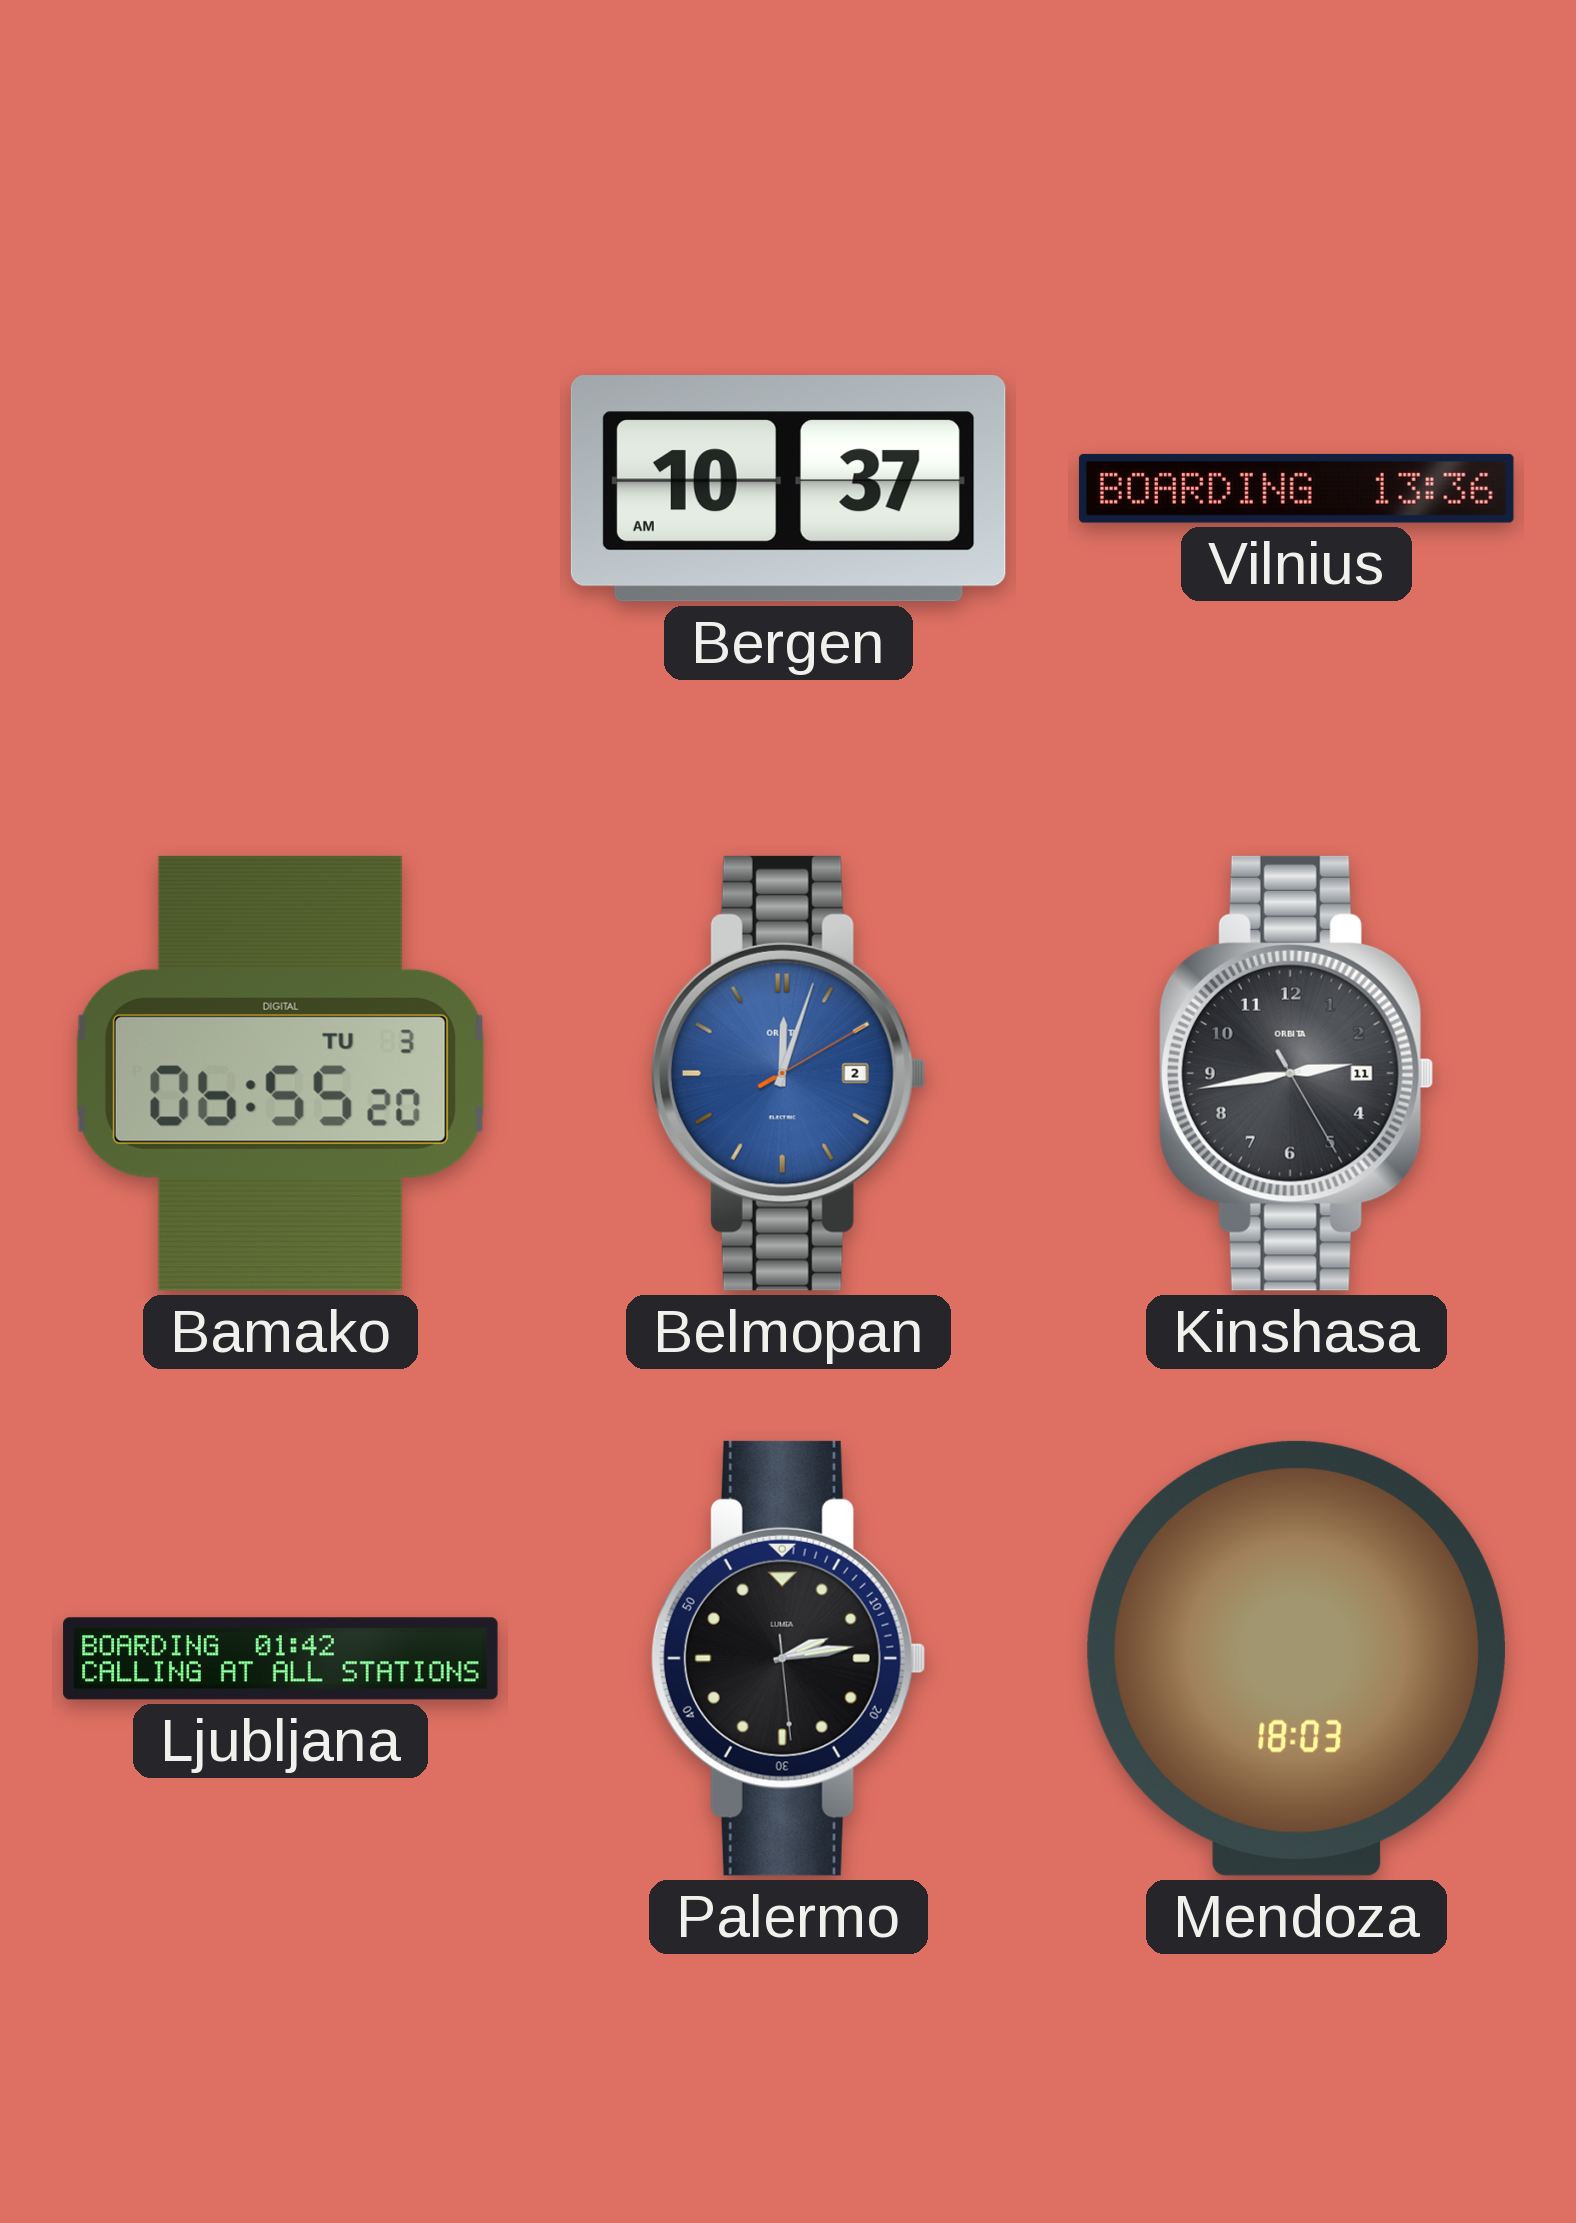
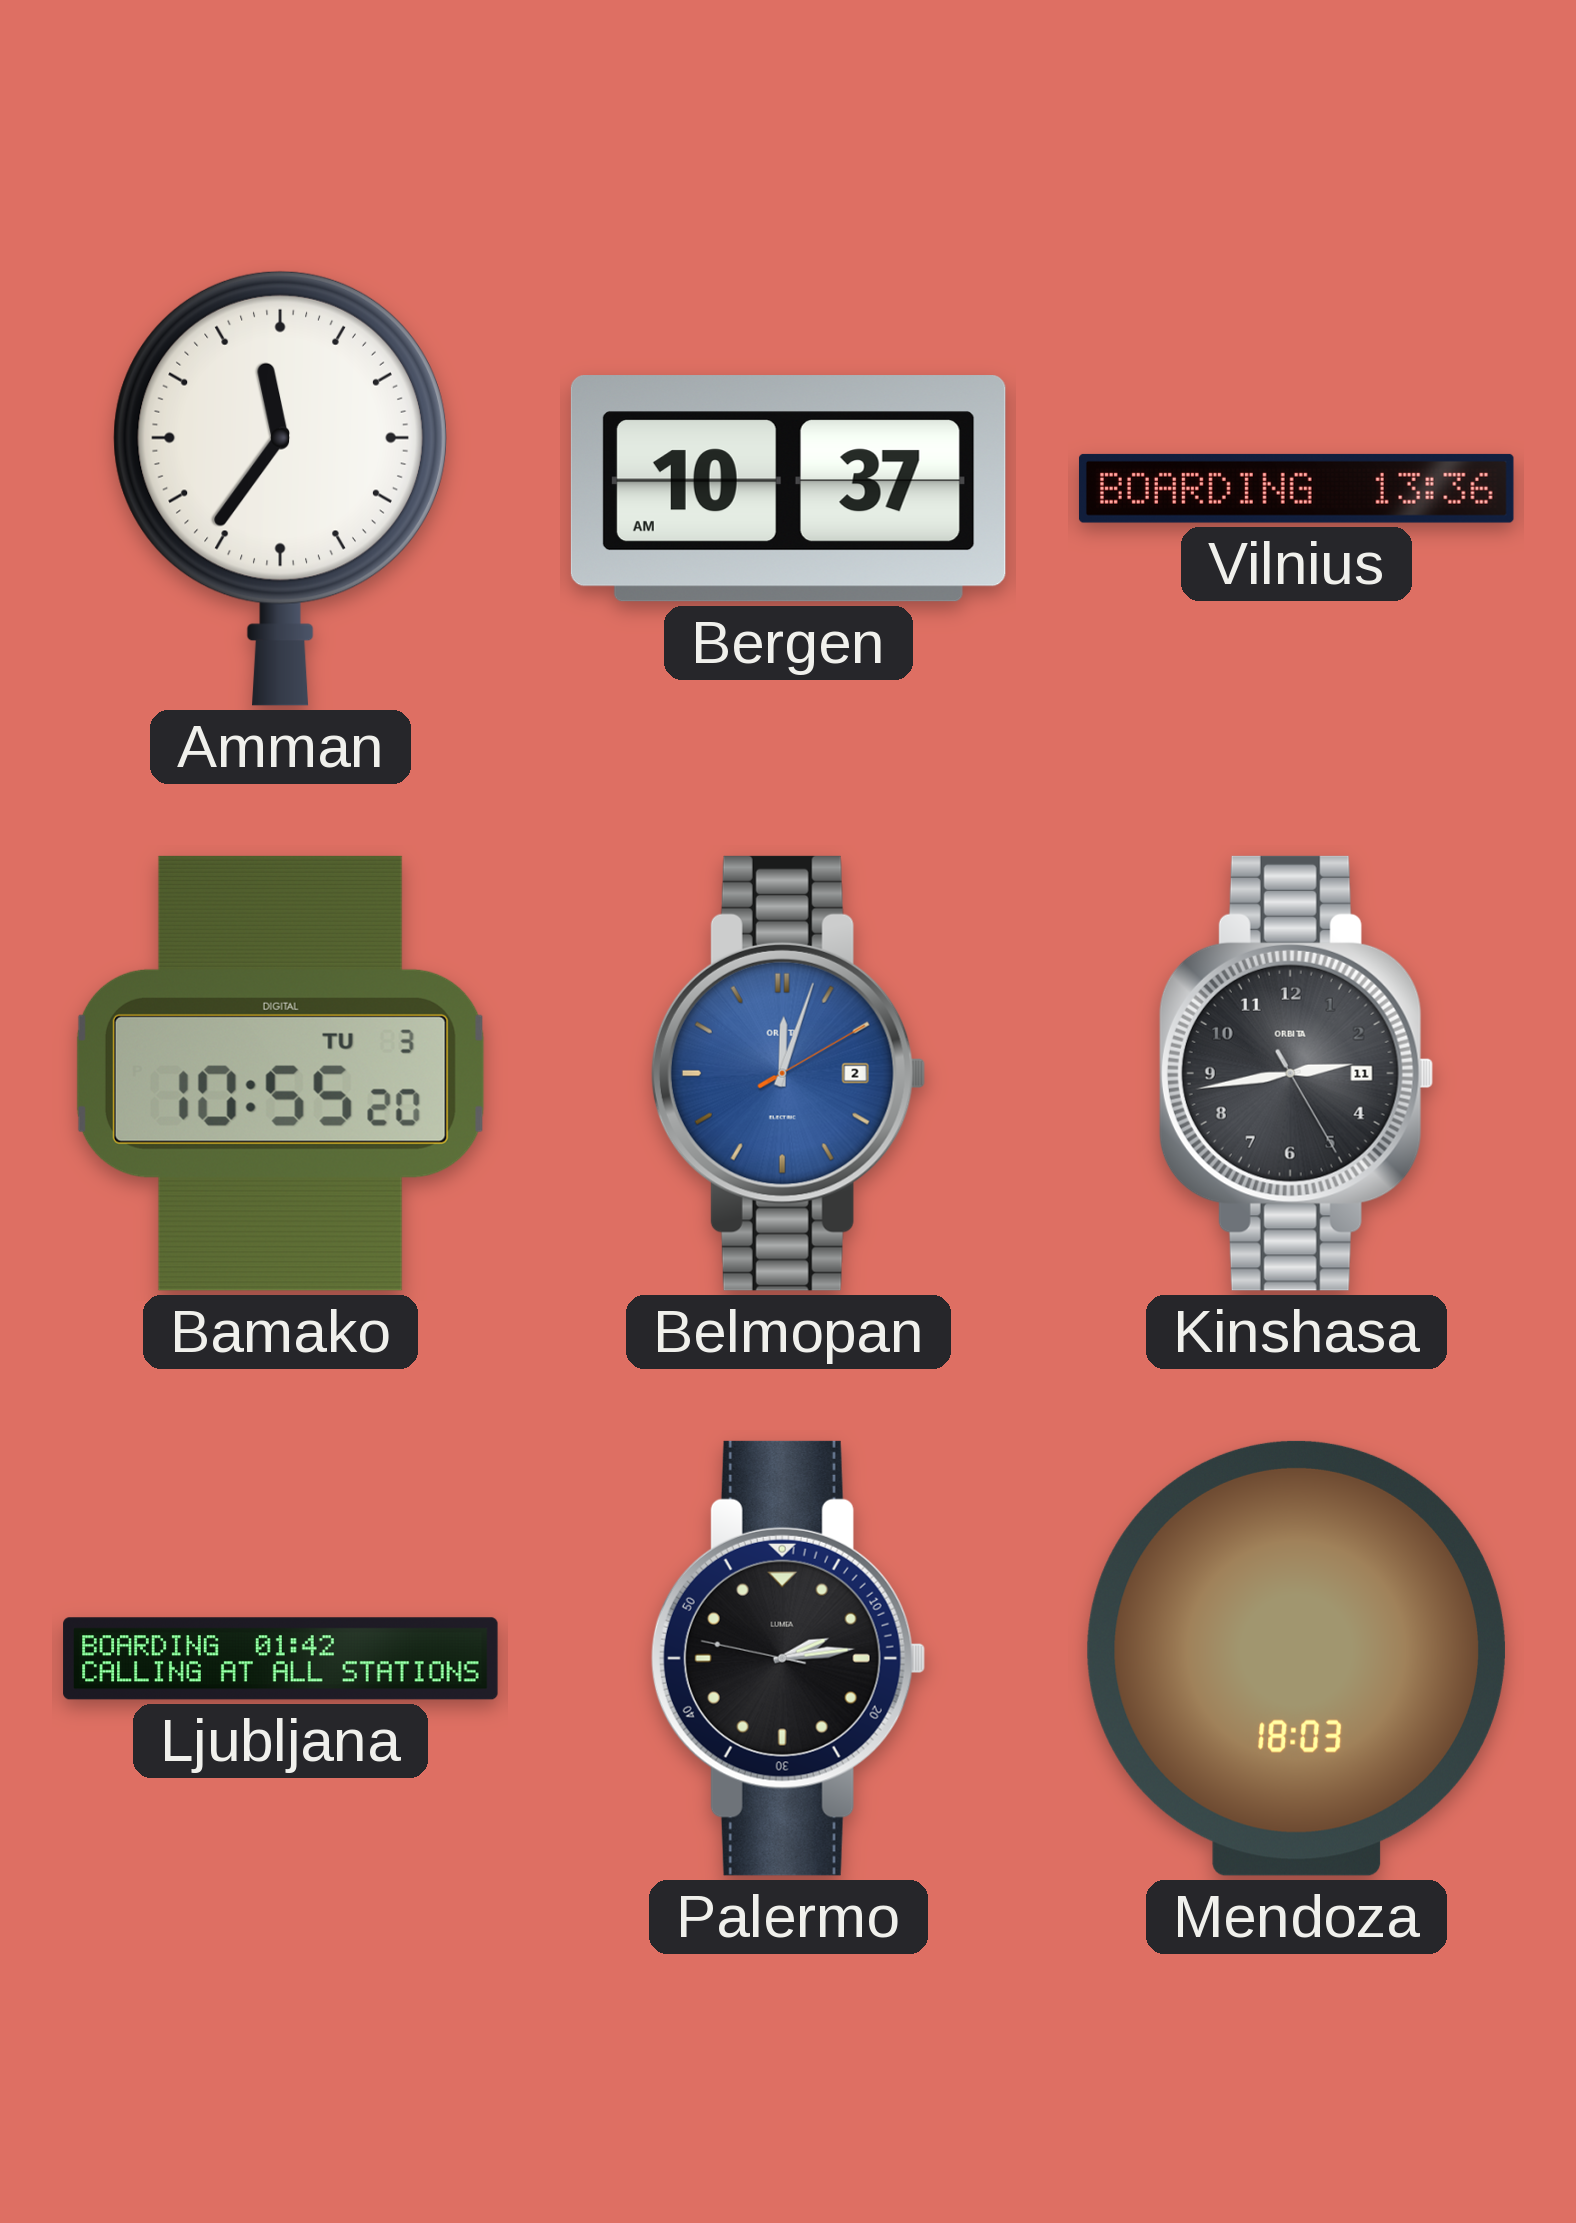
Amman: none -> 11:36
Bamako: 06:55 -> 10:55
Palermo: 2:13:29 -> 2:13:47
